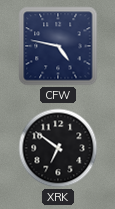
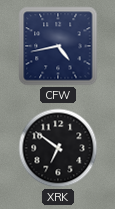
CFW: 4:47 -> 4:43
